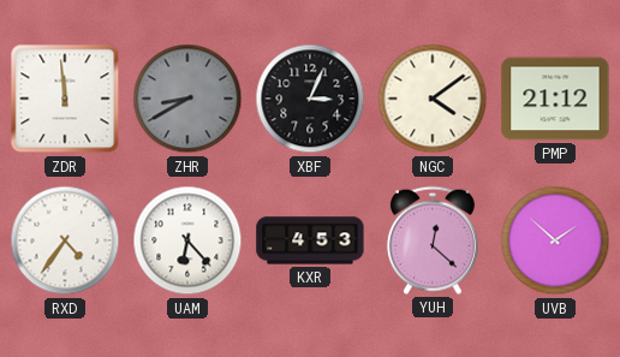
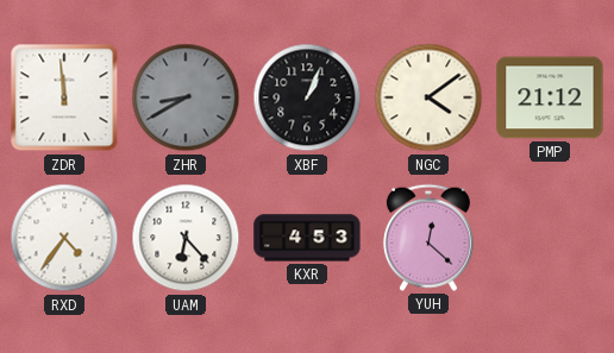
XBF: 3:04 -> 1:04
UVB: 1:52 -> none
